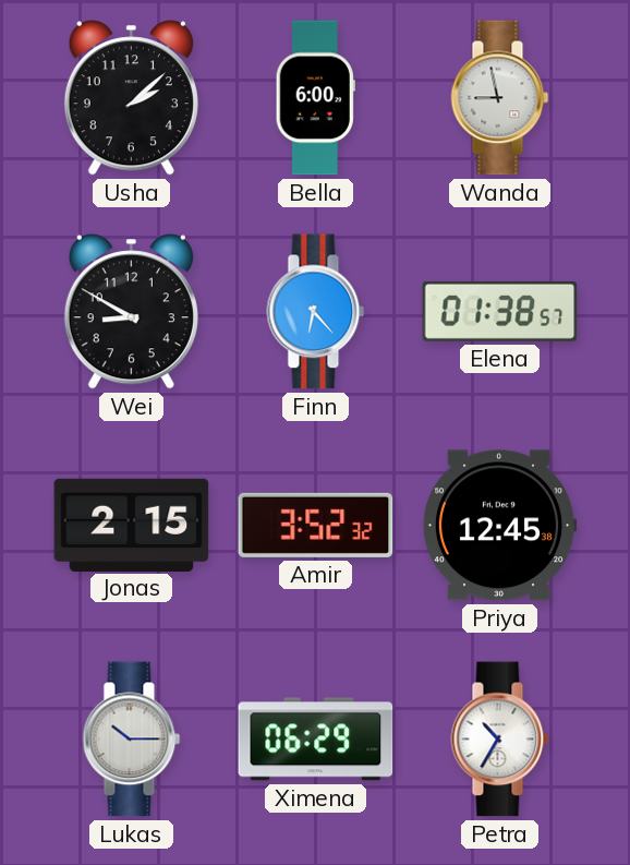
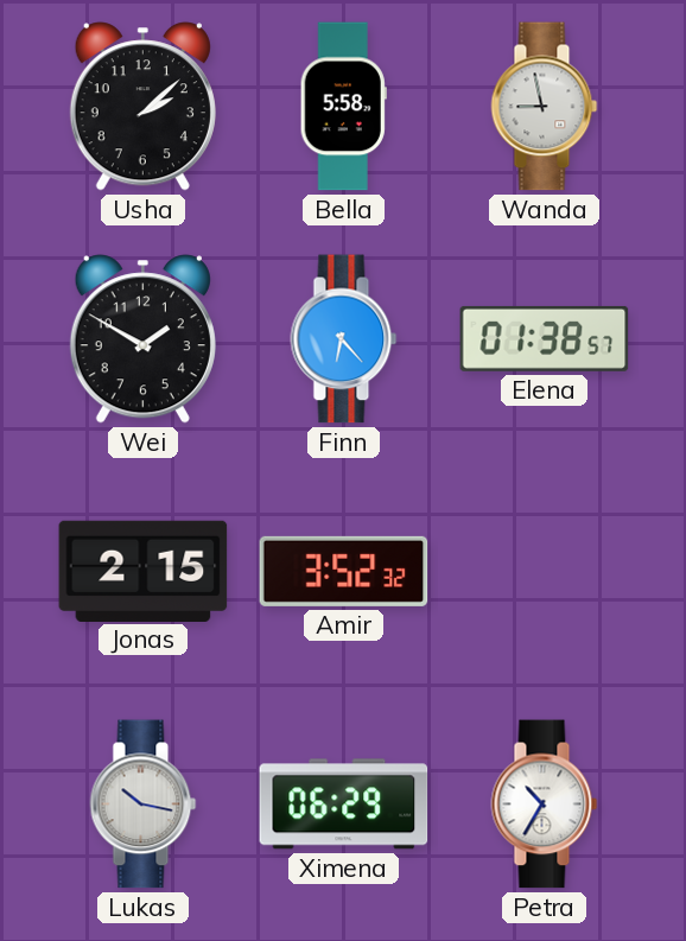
Bella: 6:00 -> 5:58
Wei: 8:50 -> 1:50
Priya: 12:45 -> none
Lukas: 10:15 -> 10:17
